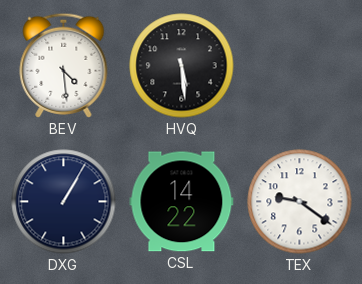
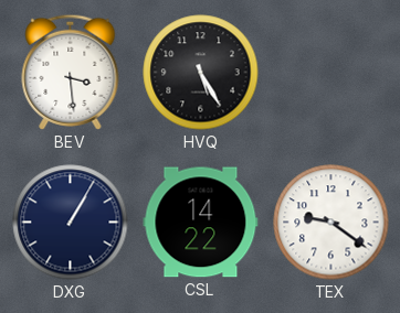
BEV: 4:29 -> 3:29
HVQ: 5:29 -> 5:25
